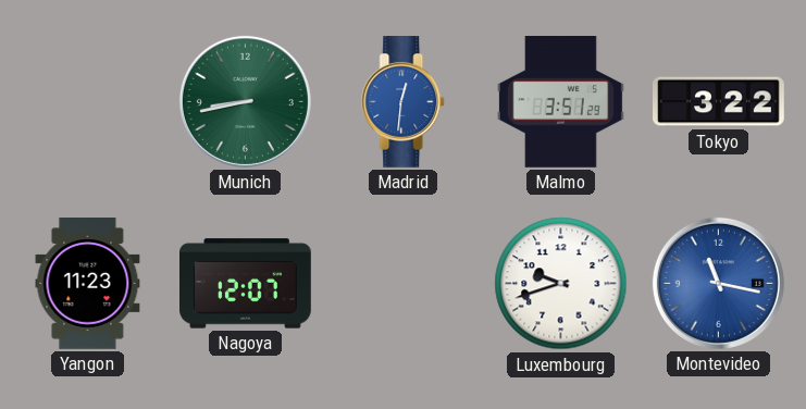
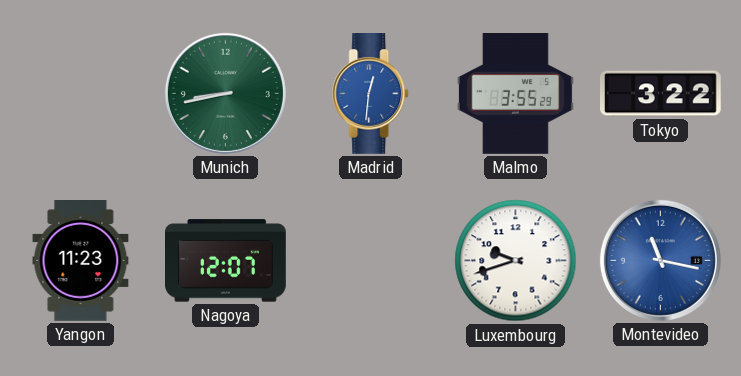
Malmo: 3:51 -> 3:55
